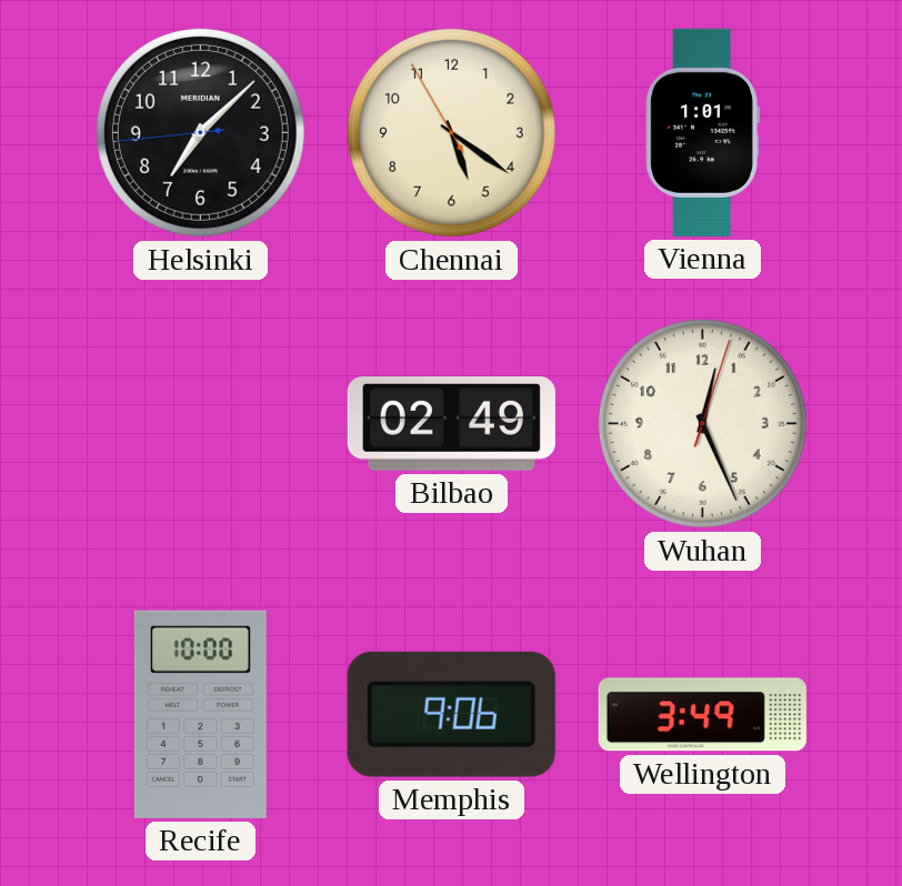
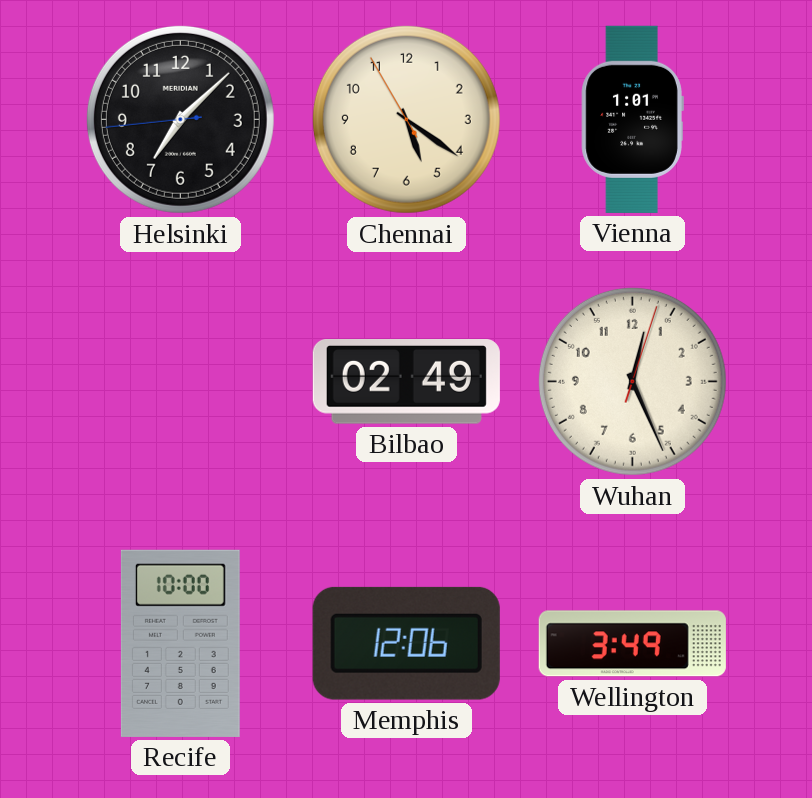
Memphis: 9:06 -> 12:06
